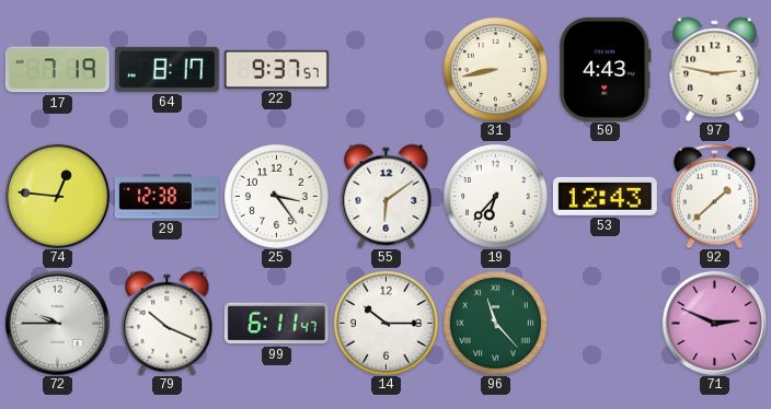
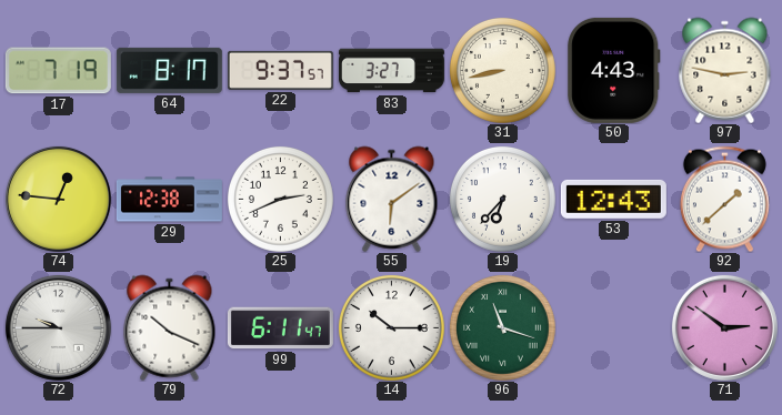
83: none -> 3:27
25: 3:24 -> 2:41
96: 11:23 -> 11:18
71: 2:49 -> 2:51
